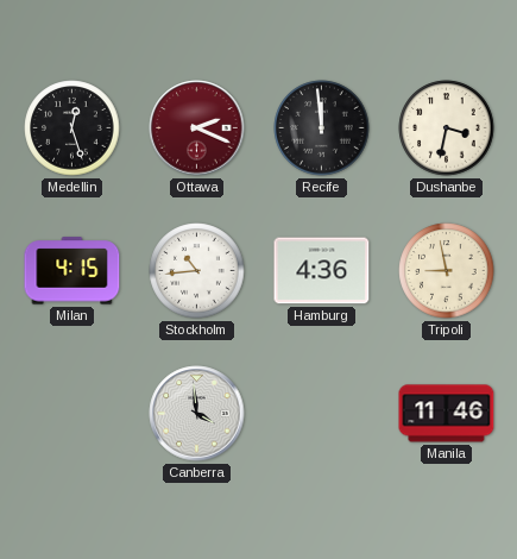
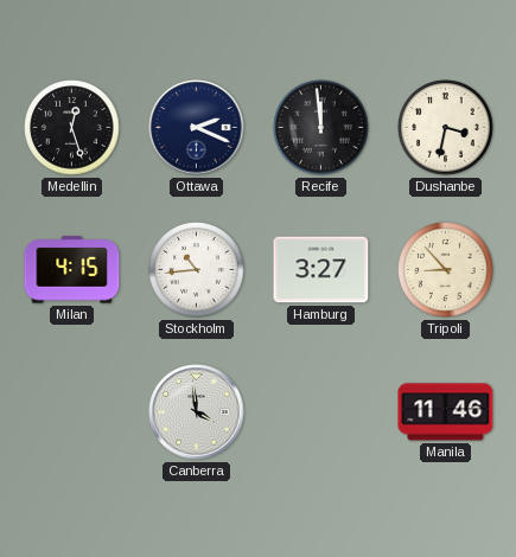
Ottawa dial: burgundy -> navy
Hamburg: 4:36 -> 3:27
Tripoli: 8:58 -> 8:53
